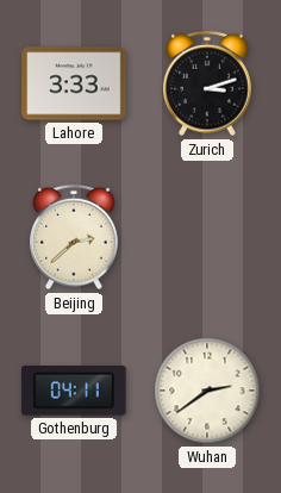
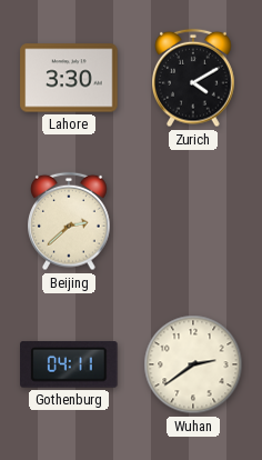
Lahore: 3:33 -> 3:30
Zurich: 3:12 -> 4:10
